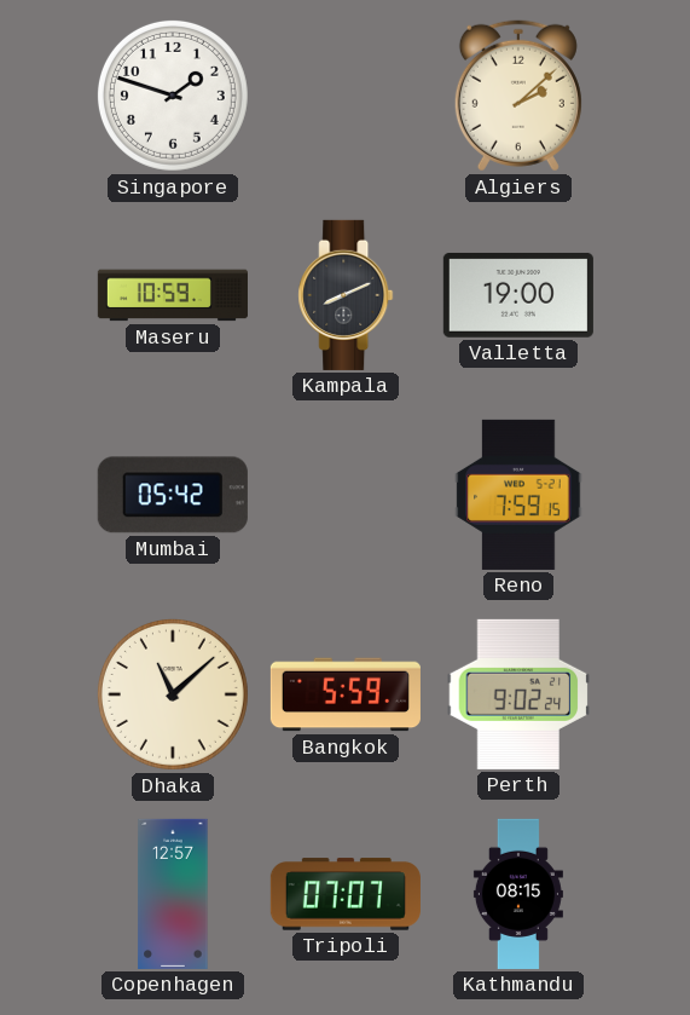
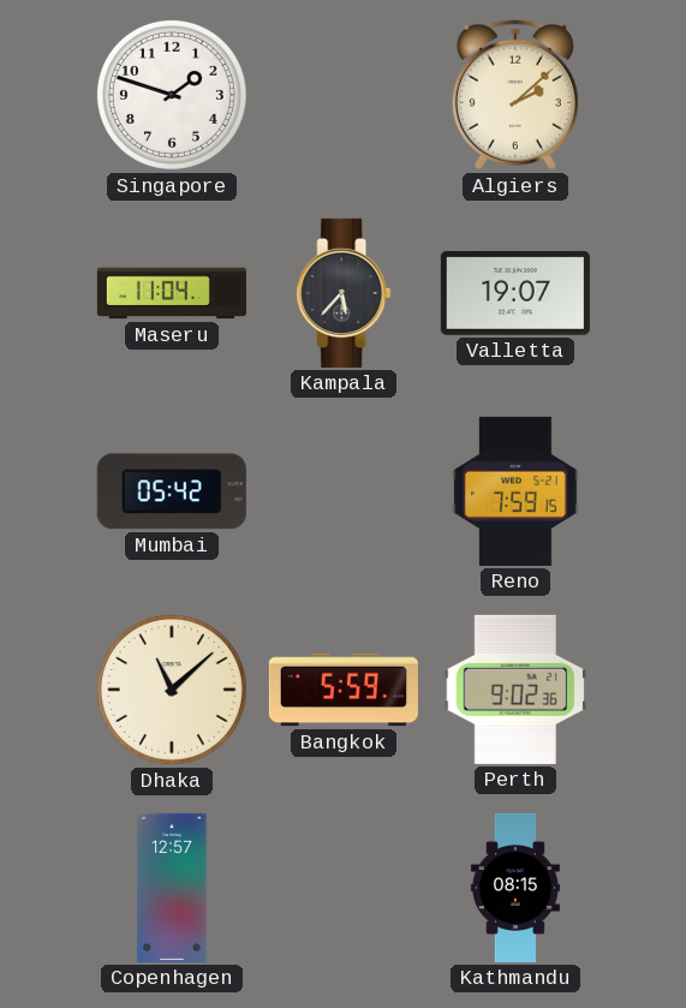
Maseru: 10:59 -> 11:04
Kampala: 8:11 -> 5:37
Valletta: 19:00 -> 19:07
Perth: 9:02:24 -> 9:02:36
Tripoli: 07:07 -> none
